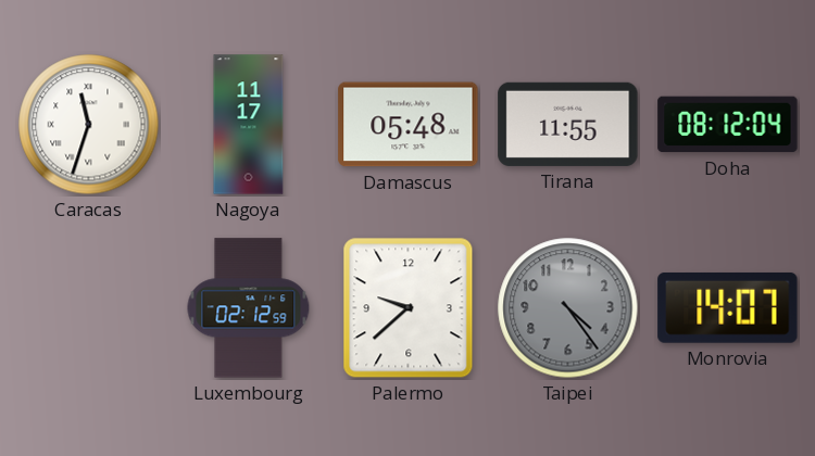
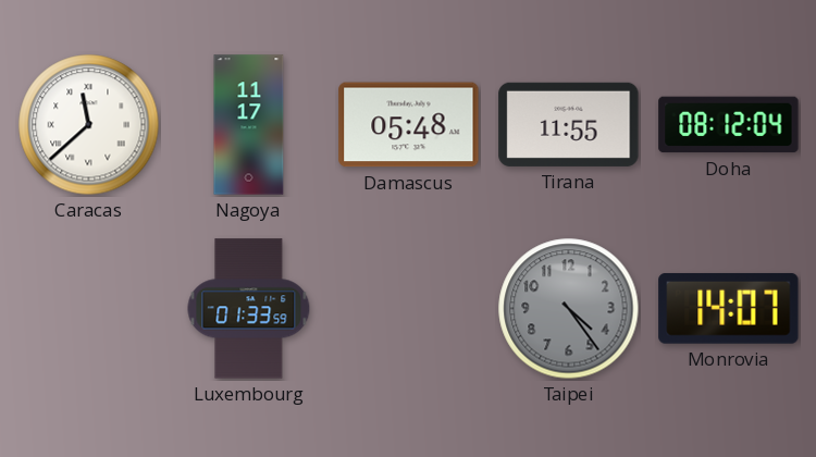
Caracas: 11:33 -> 11:38
Luxembourg: 02:12 -> 01:33
Palermo: 9:38 -> none
